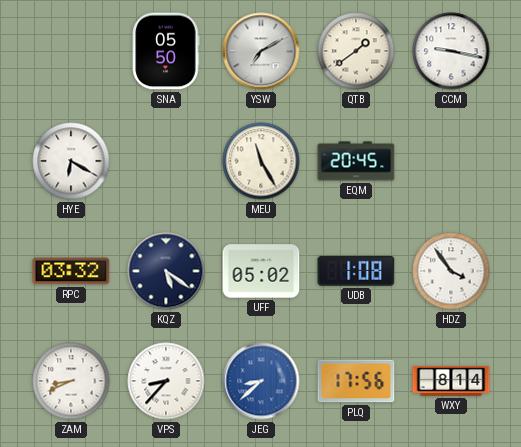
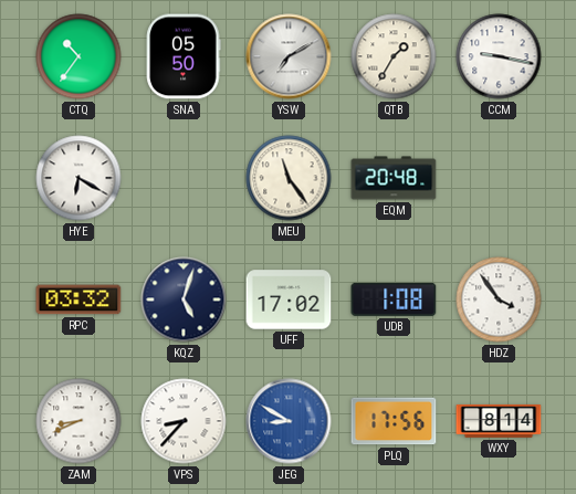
CTQ: none -> 10:36
QTB: 1:39 -> 1:35
MEU: 11:25 -> 11:24
EQM: 20:45 -> 20:48
KQZ: 5:21 -> 5:03
UFF: 05:02 -> 17:02
JEG: 8:38 -> 8:50
